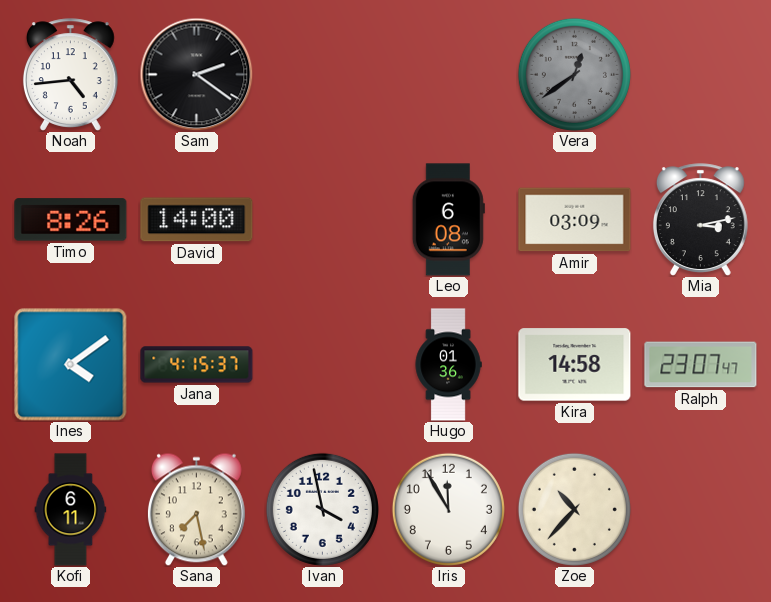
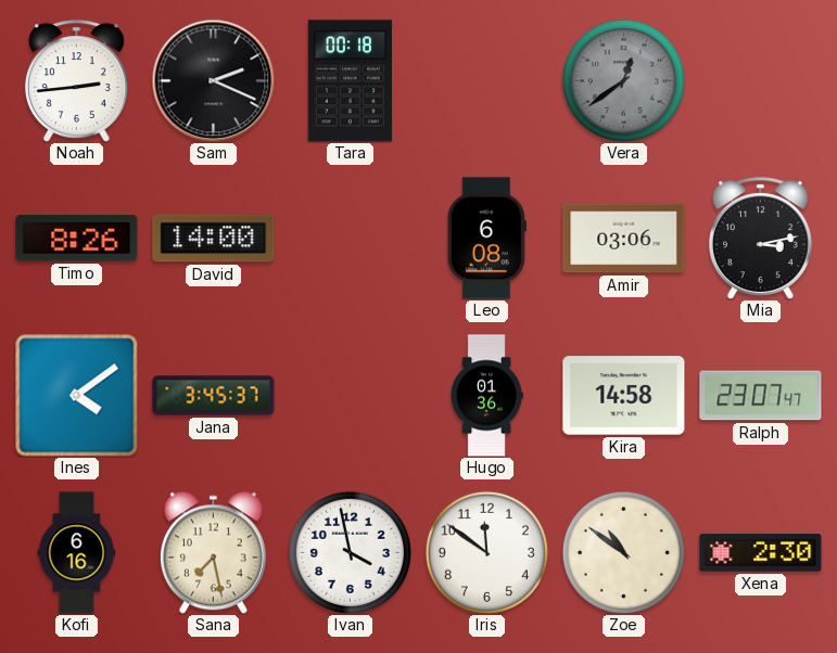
Noah: 4:44 -> 2:44
Sam: 2:21 -> 2:19
Tara: none -> 00:18
Amir: 03:09 -> 03:06
Jana: 4:15 -> 3:45
Kofi: 6:11 -> 6:16
Iris: 11:55 -> 11:51
Zoe: 10:37 -> 10:51
Xena: none -> 2:30
